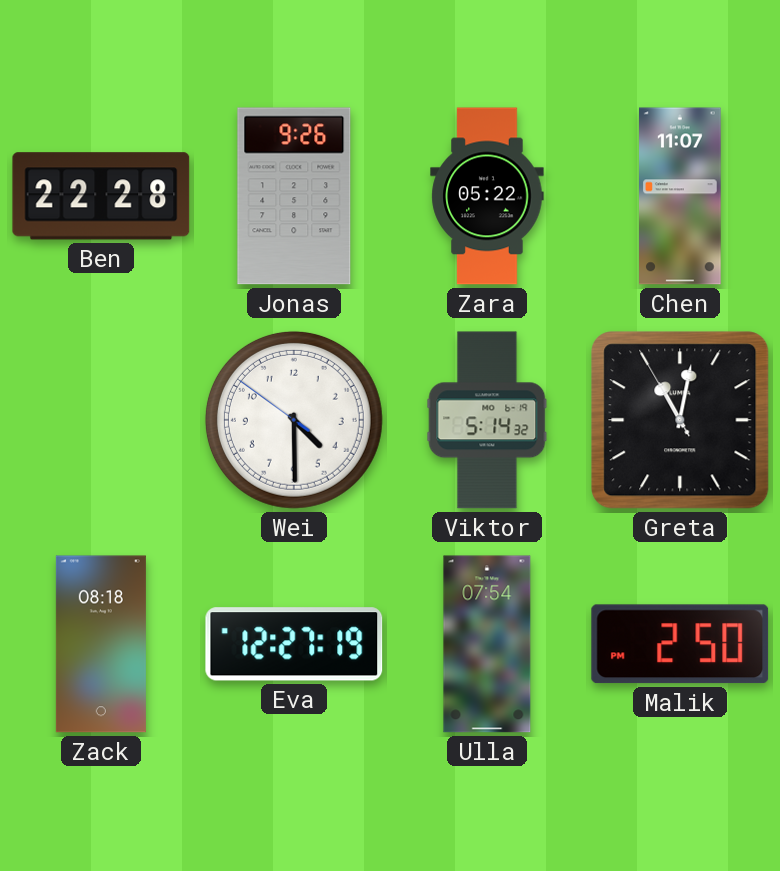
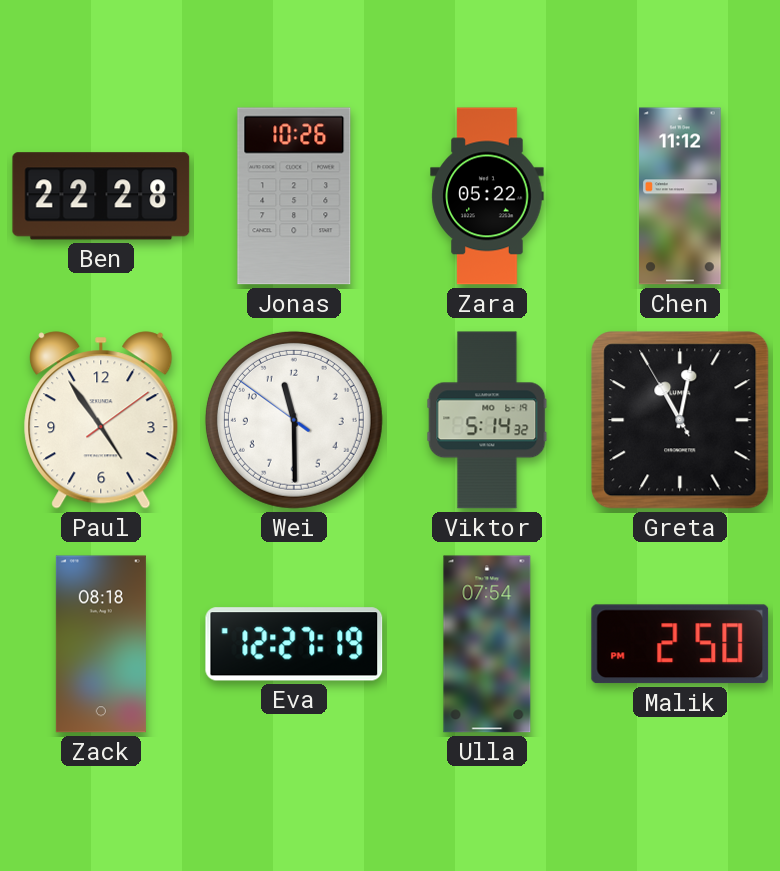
Jonas: 9:26 -> 10:26
Chen: 11:07 -> 11:12
Paul: none -> 4:54
Wei: 4:29 -> 11:29
